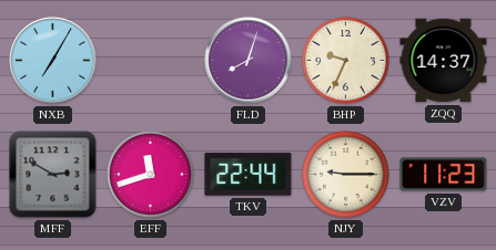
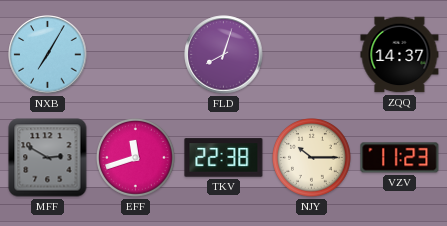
BHP: 9:34 -> none
TKV: 22:44 -> 22:38
NJY: 9:15 -> 10:15
